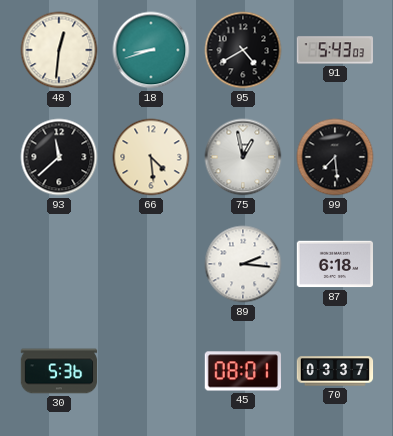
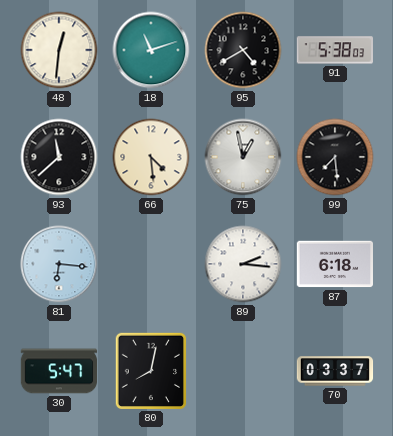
18: 8:42 -> 11:12
91: 5:43 -> 5:38
81: none -> 6:16
30: 5:36 -> 5:47
80: none -> 8:02
45: 08:01 -> none
